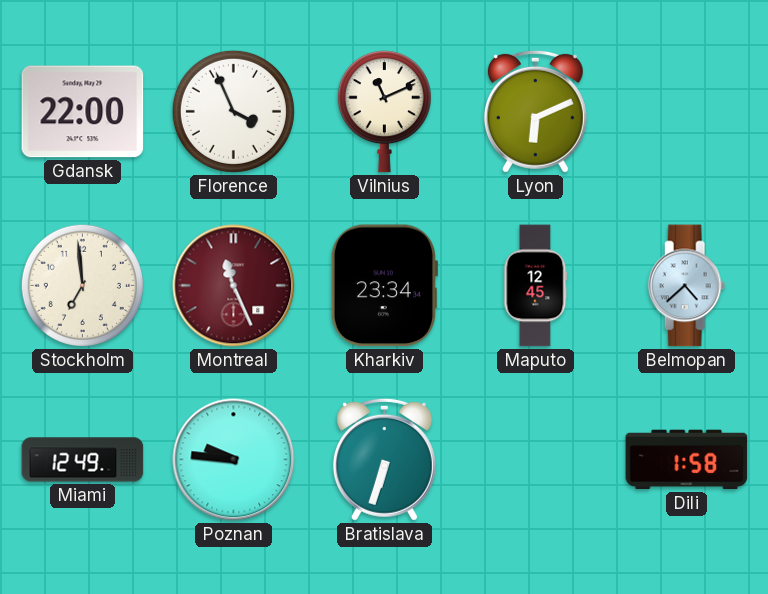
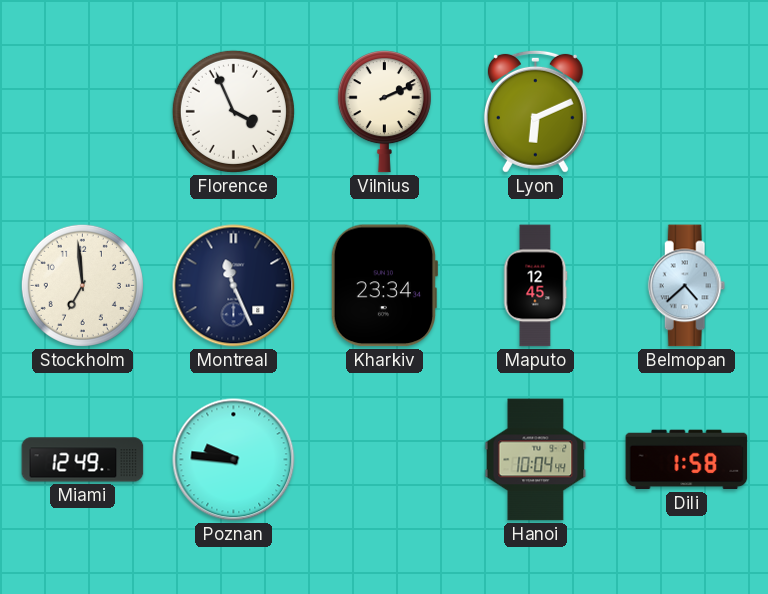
Gdansk: 22:00 -> none
Vilnius: 11:11 -> 2:11
Montreal dial: burgundy -> navy
Bratislava: 6:33 -> none
Hanoi: none -> 10:04
